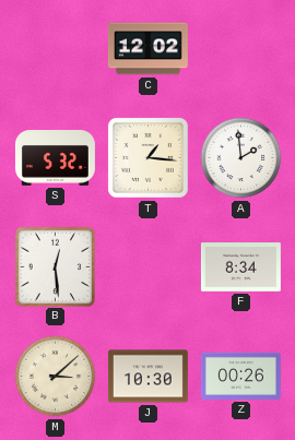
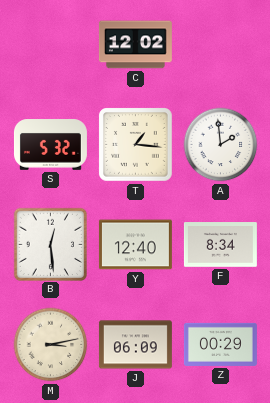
Y: none -> 12:40
M: 3:08 -> 3:13
J: 10:30 -> 06:09
Z: 00:26 -> 00:29
